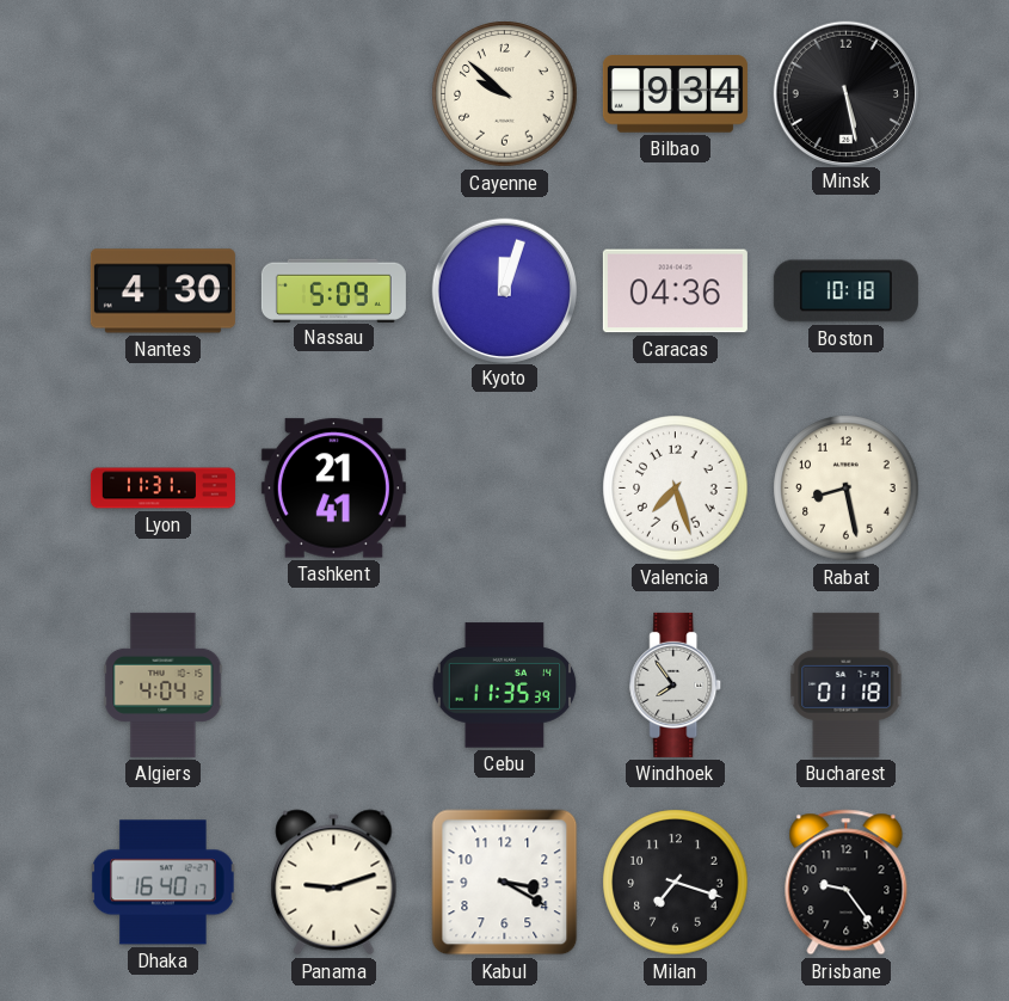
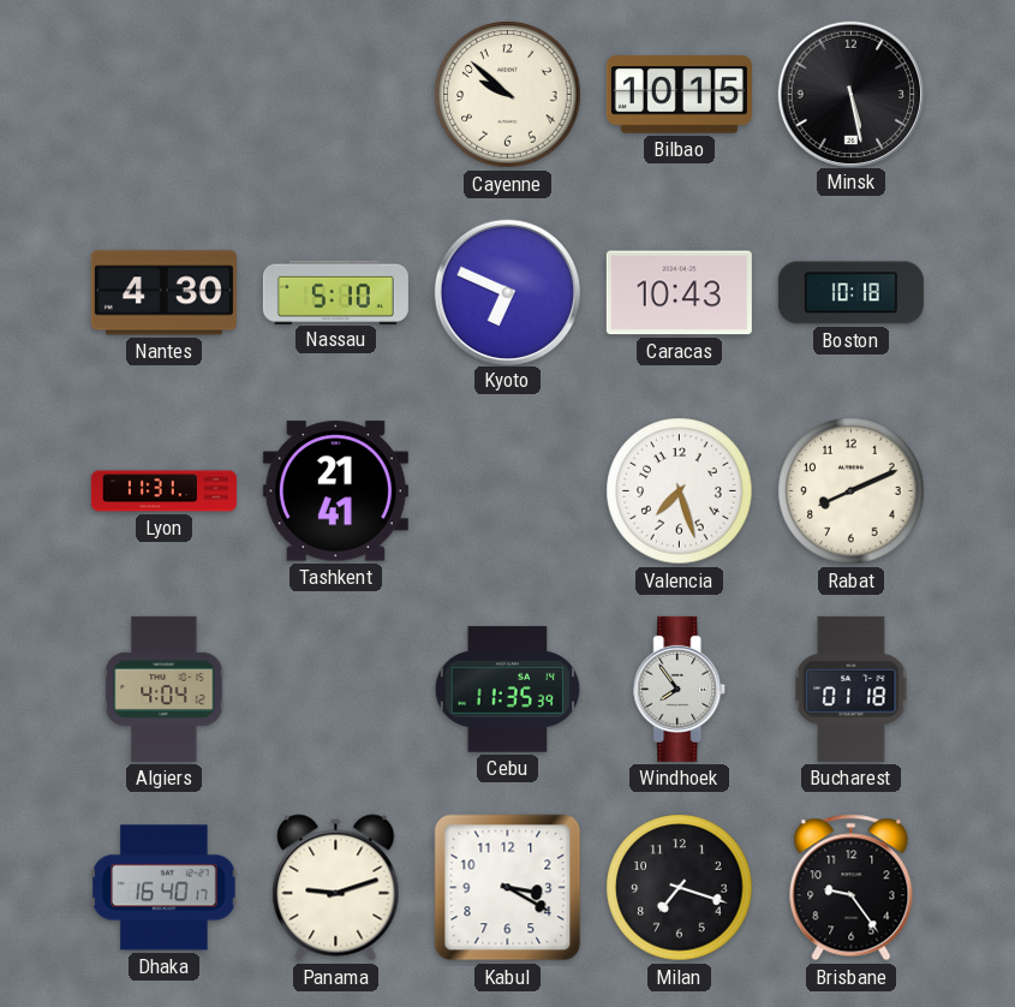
Bilbao: 9:34 -> 10:15
Nassau: 5:09 -> 5:10
Kyoto: 12:03 -> 6:49
Caracas: 04:36 -> 10:43
Rabat: 8:28 -> 8:11
